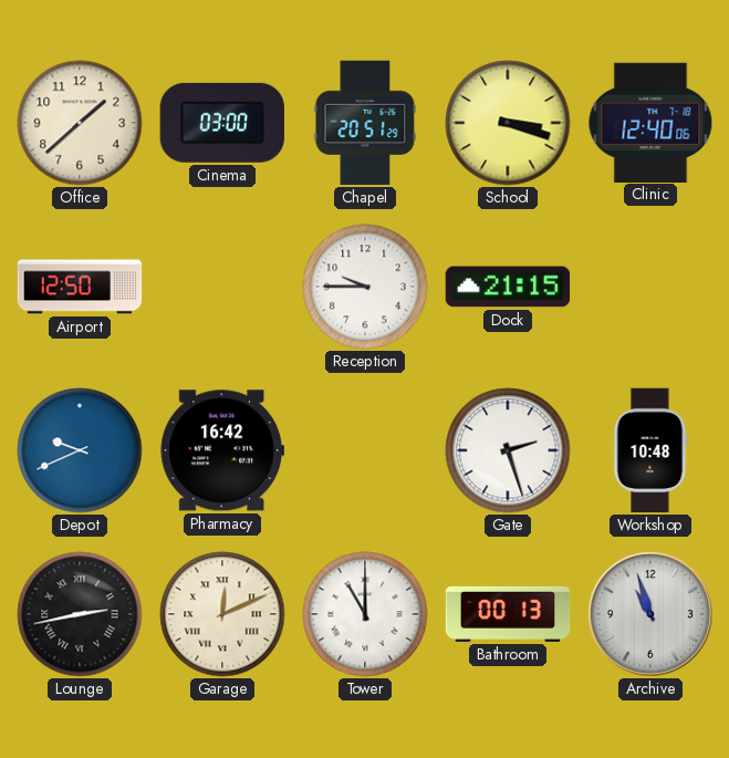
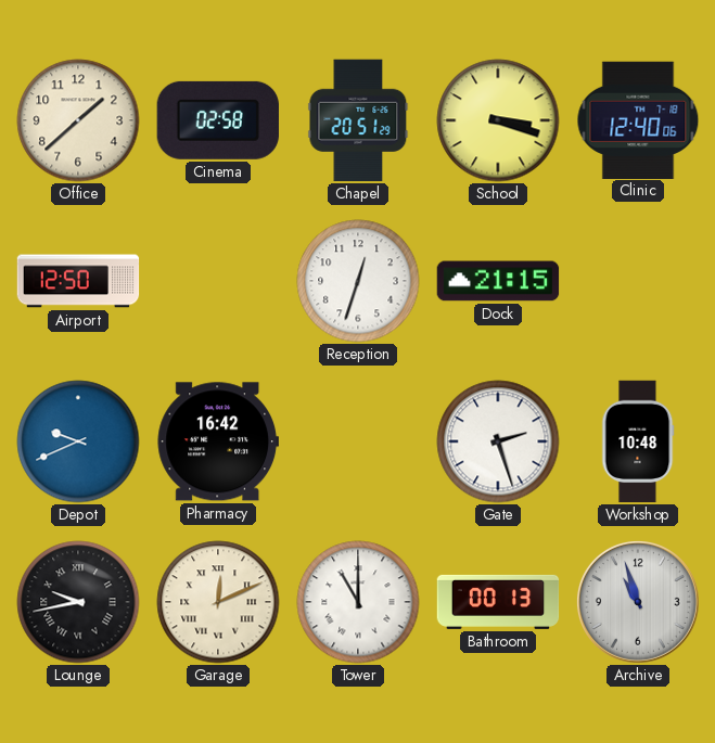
Cinema: 03:00 -> 02:58
Reception: 9:45 -> 12:33
Lounge: 2:43 -> 9:43
